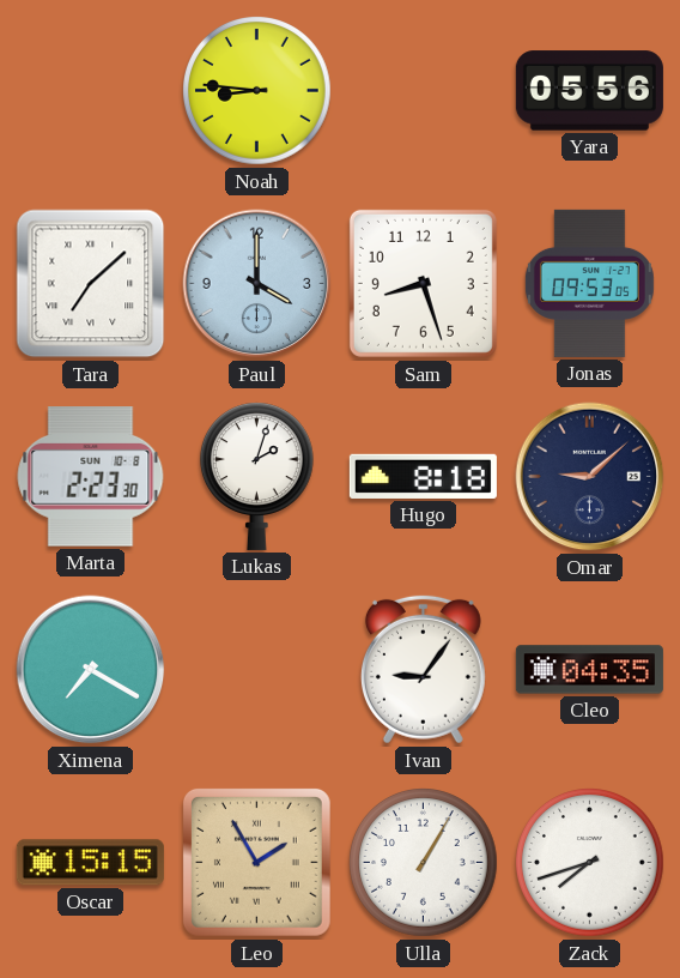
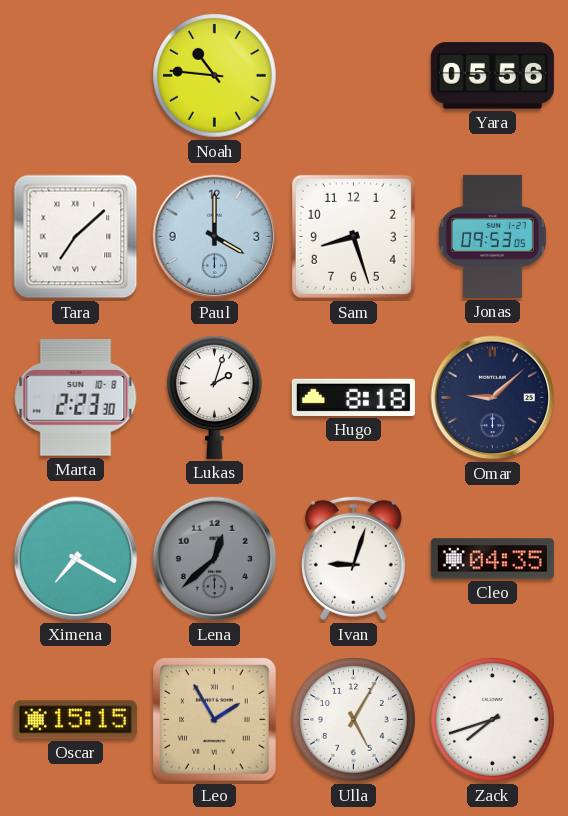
Noah: 8:46 -> 10:46
Lena: none -> 12:38
Ivan: 9:06 -> 9:03
Ulla: 1:05 -> 5:05
